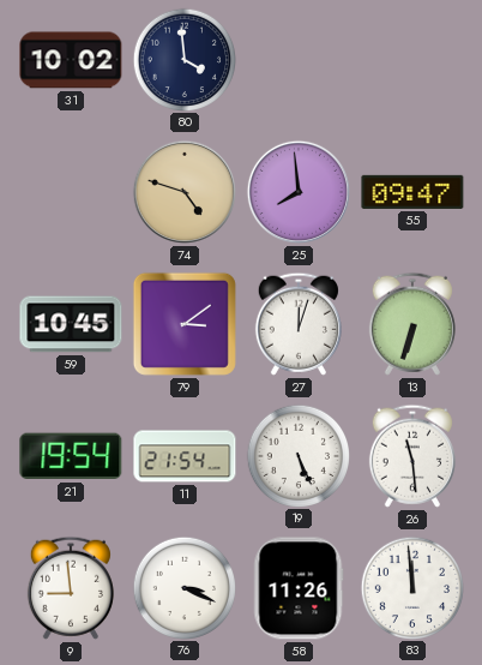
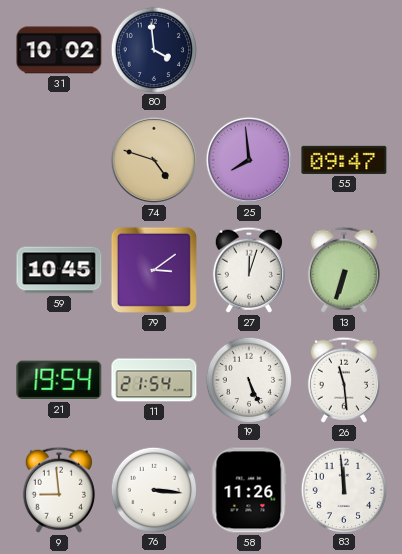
76: 3:19 -> 3:16
